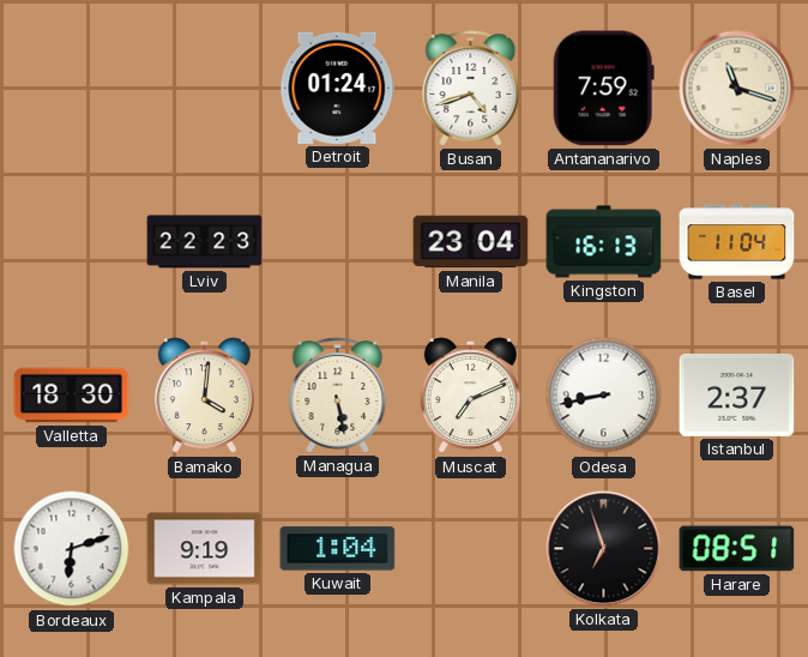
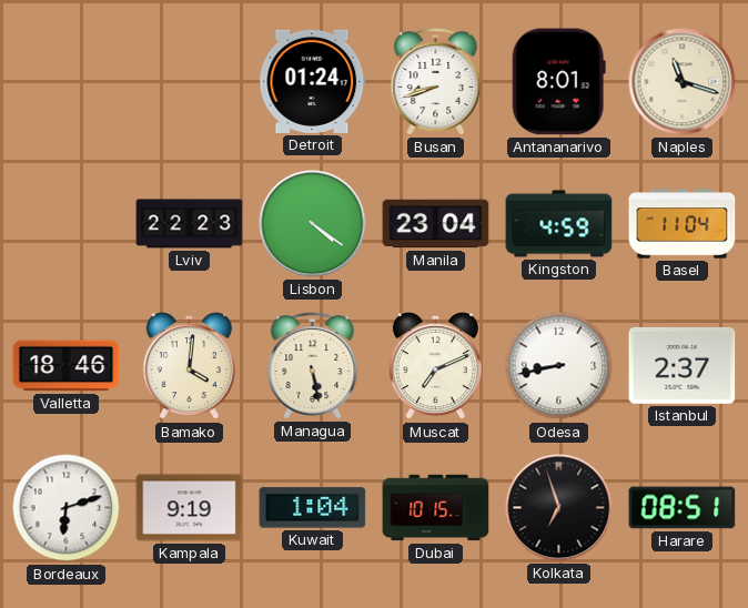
Busan: 4:42 -> 8:42
Antananarivo: 7:59 -> 8:01
Lisbon: none -> 4:21
Kingston: 16:13 -> 4:59
Valletta: 18:30 -> 18:46
Dubai: none -> 10:15
